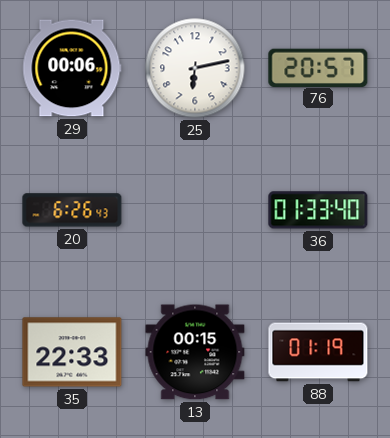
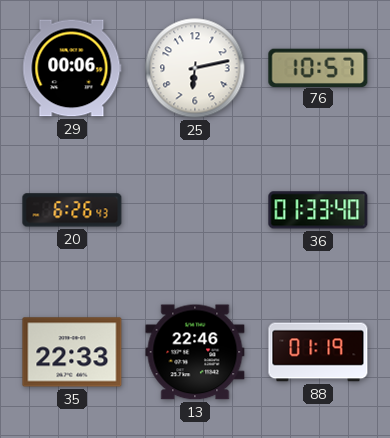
76: 20:57 -> 10:57
13: 00:15 -> 22:46
